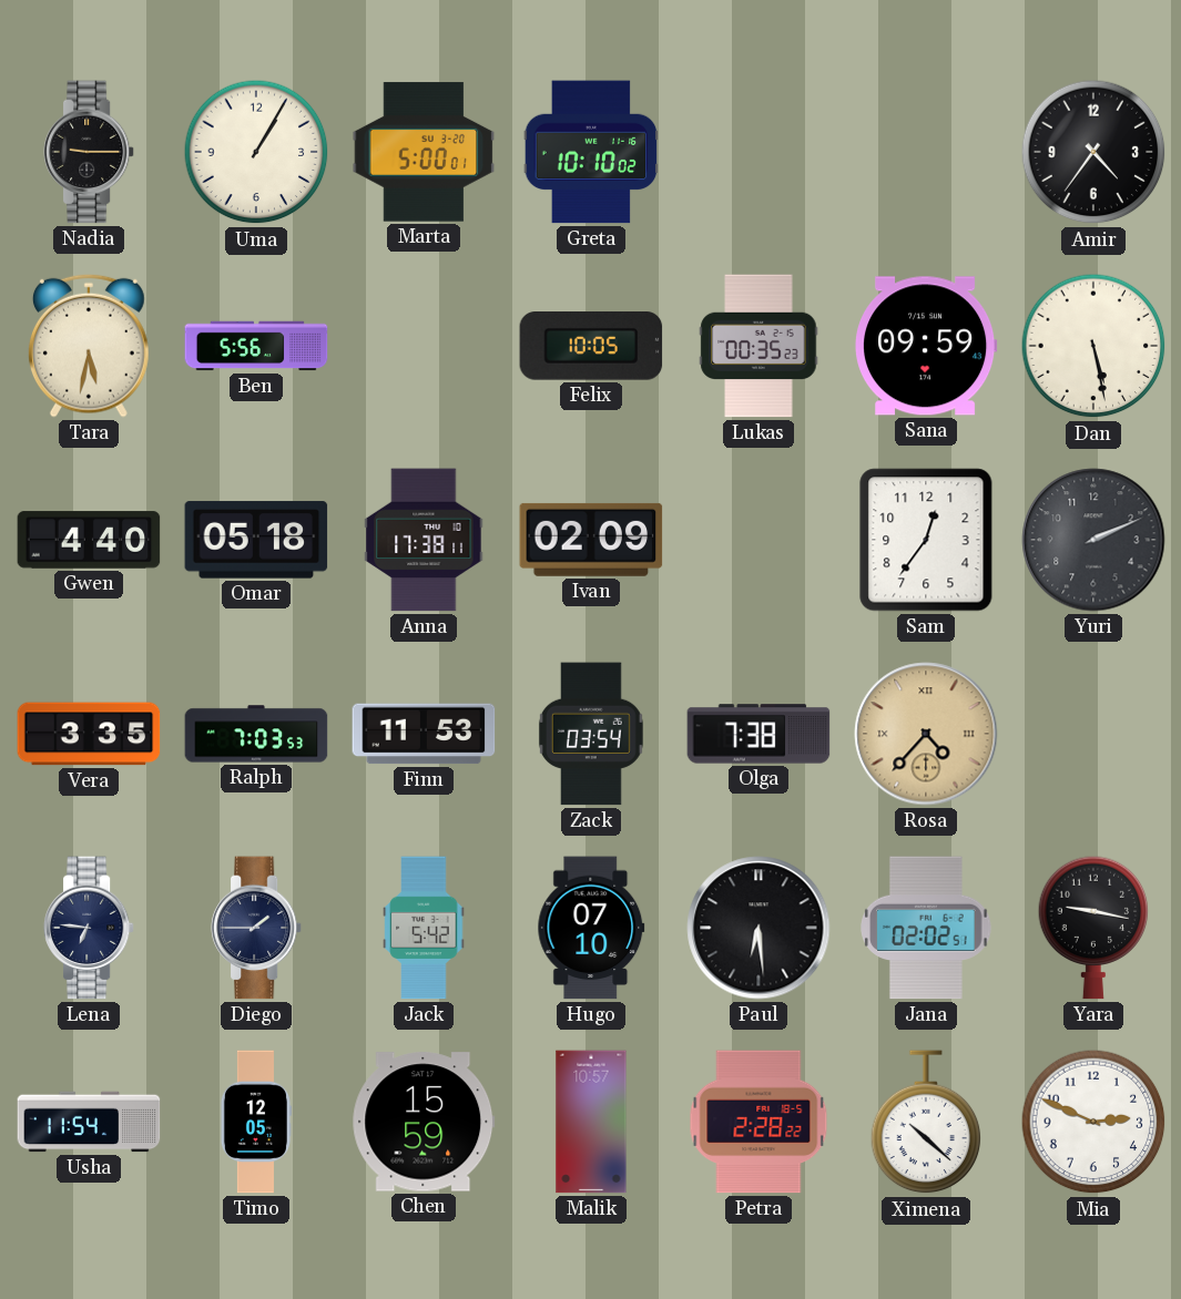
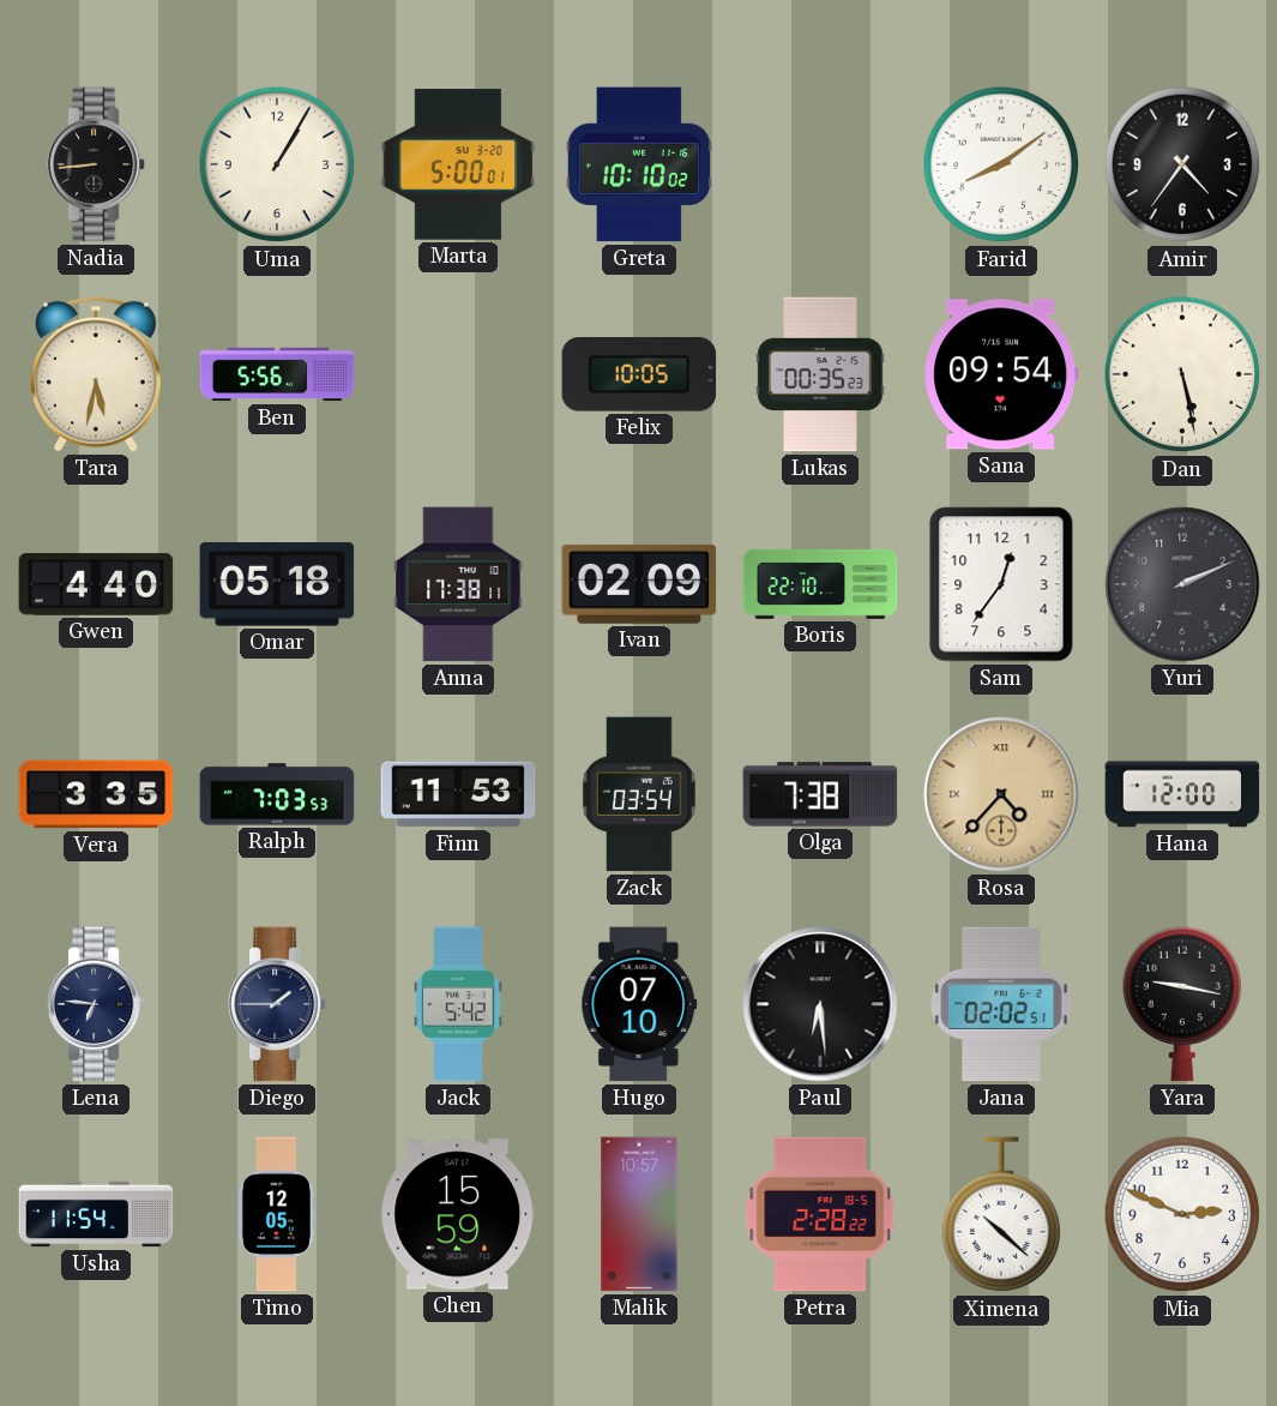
Nadia: 9:15 -> 8:44
Farid: none -> 8:09
Sana: 09:59 -> 09:54
Boris: none -> 22:10
Hana: none -> 12:00
